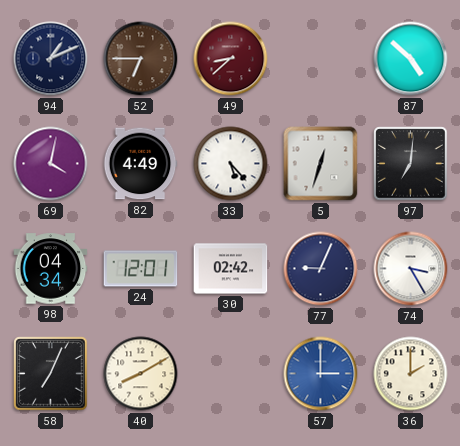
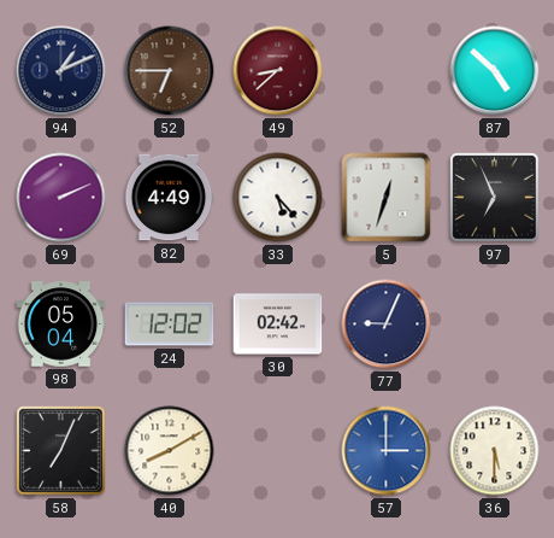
69: 4:02 -> 2:11
97: 7:01 -> 6:56
98: 04:34 -> 05:04
24: 12:01 -> 12:02
74: 3:25 -> none
36: 2:00 -> 5:30
